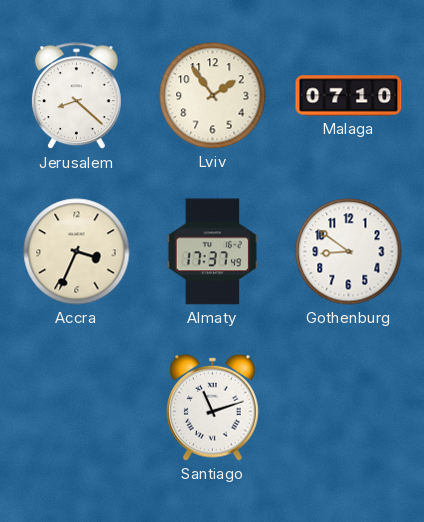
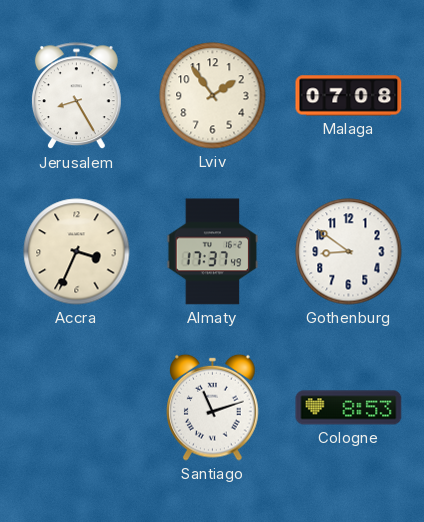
Jerusalem: 8:22 -> 8:25
Malaga: 07:10 -> 07:08
Cologne: none -> 8:53
